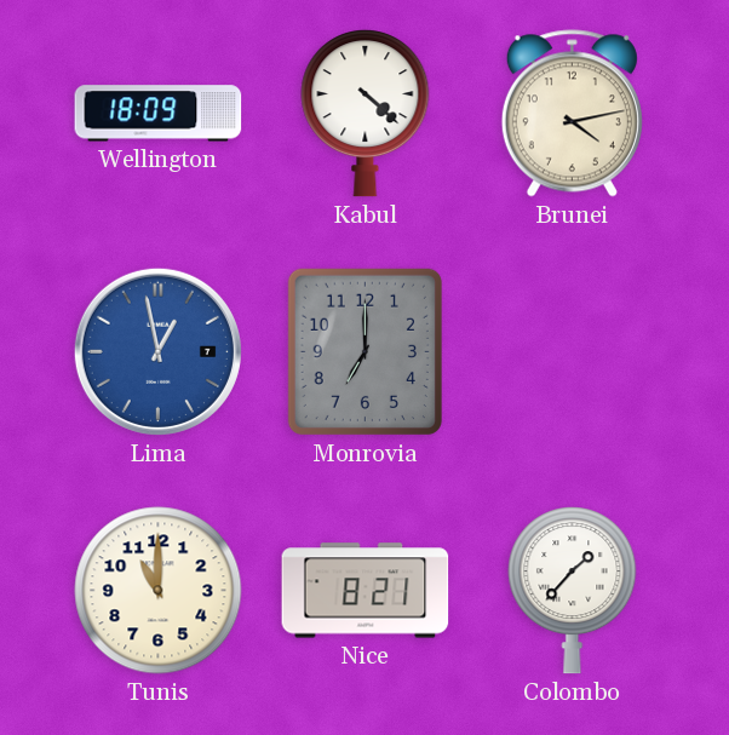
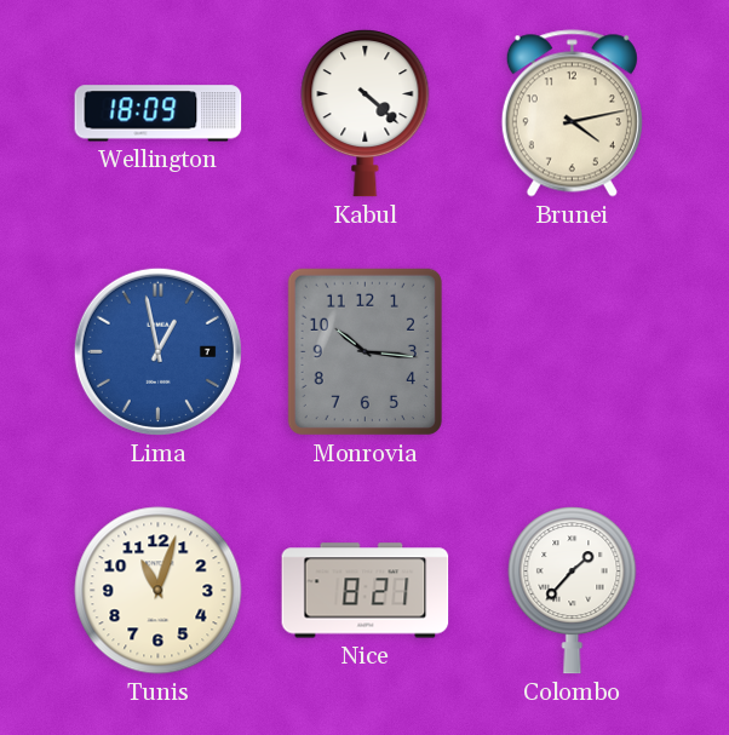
Monrovia: 7:00 -> 10:16
Tunis: 11:00 -> 11:03
